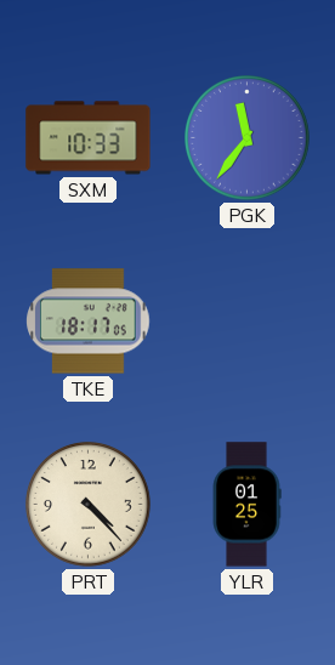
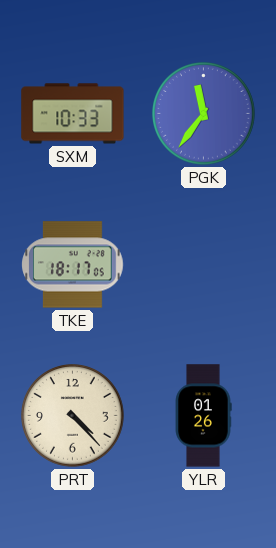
YLR: 01:25 -> 01:26
